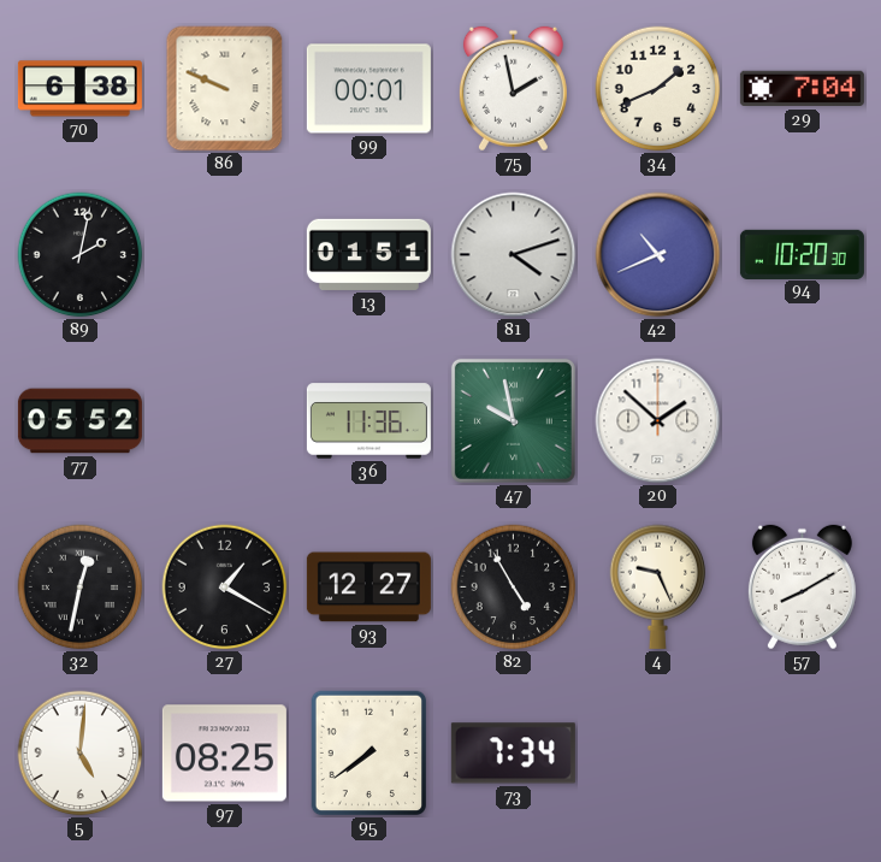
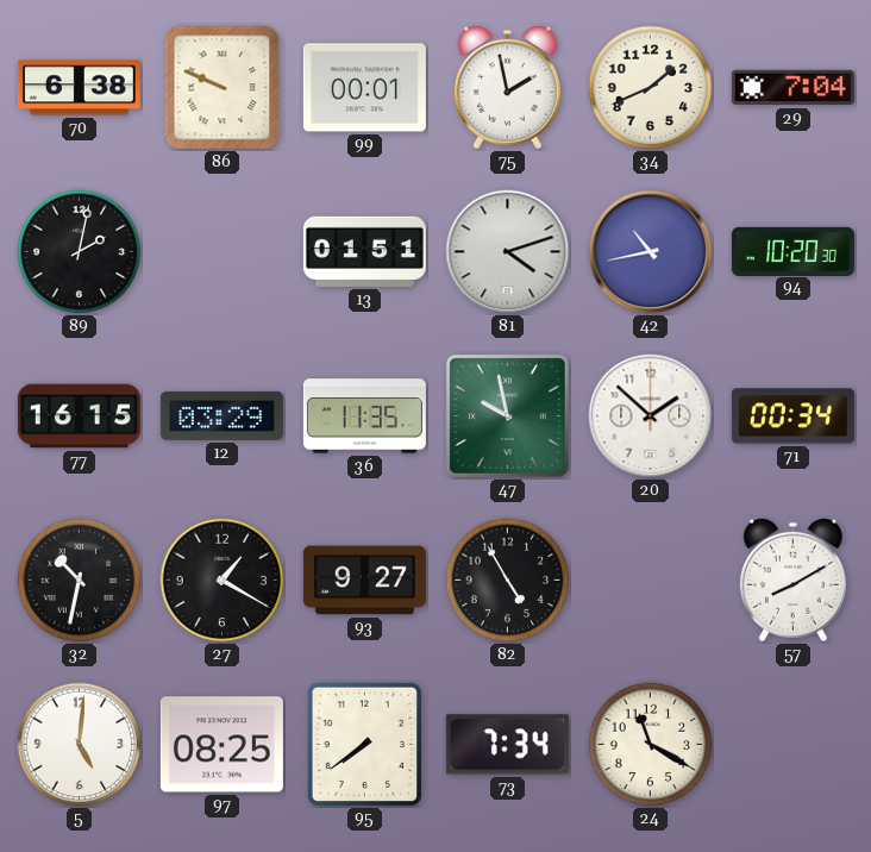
42: 10:41 -> 10:43
77: 05:52 -> 16:15
12: none -> 03:29
36: 11:36 -> 11:35
71: none -> 00:34
32: 12:32 -> 10:32
93: 12:27 -> 9:27
4: 9:26 -> none
24: none -> 11:20
